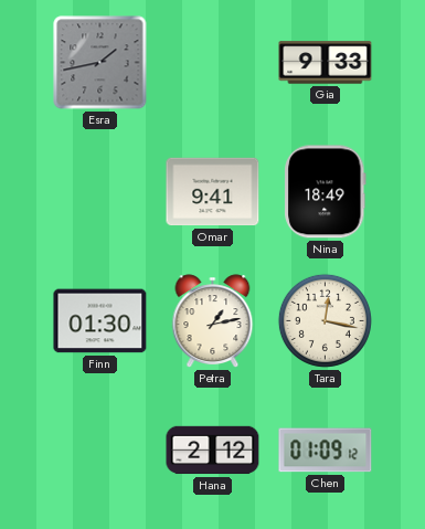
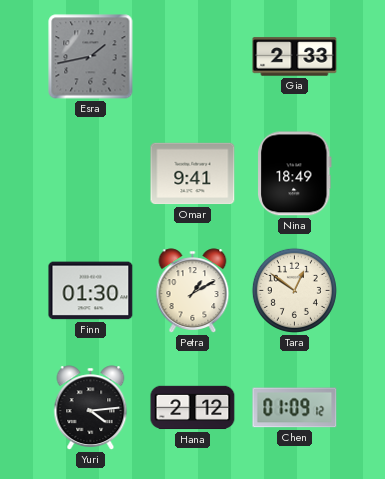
Gia: 9:33 -> 2:33
Petra: 1:13 -> 1:10
Tara: 12:17 -> 12:51
Yuri: none -> 4:14
